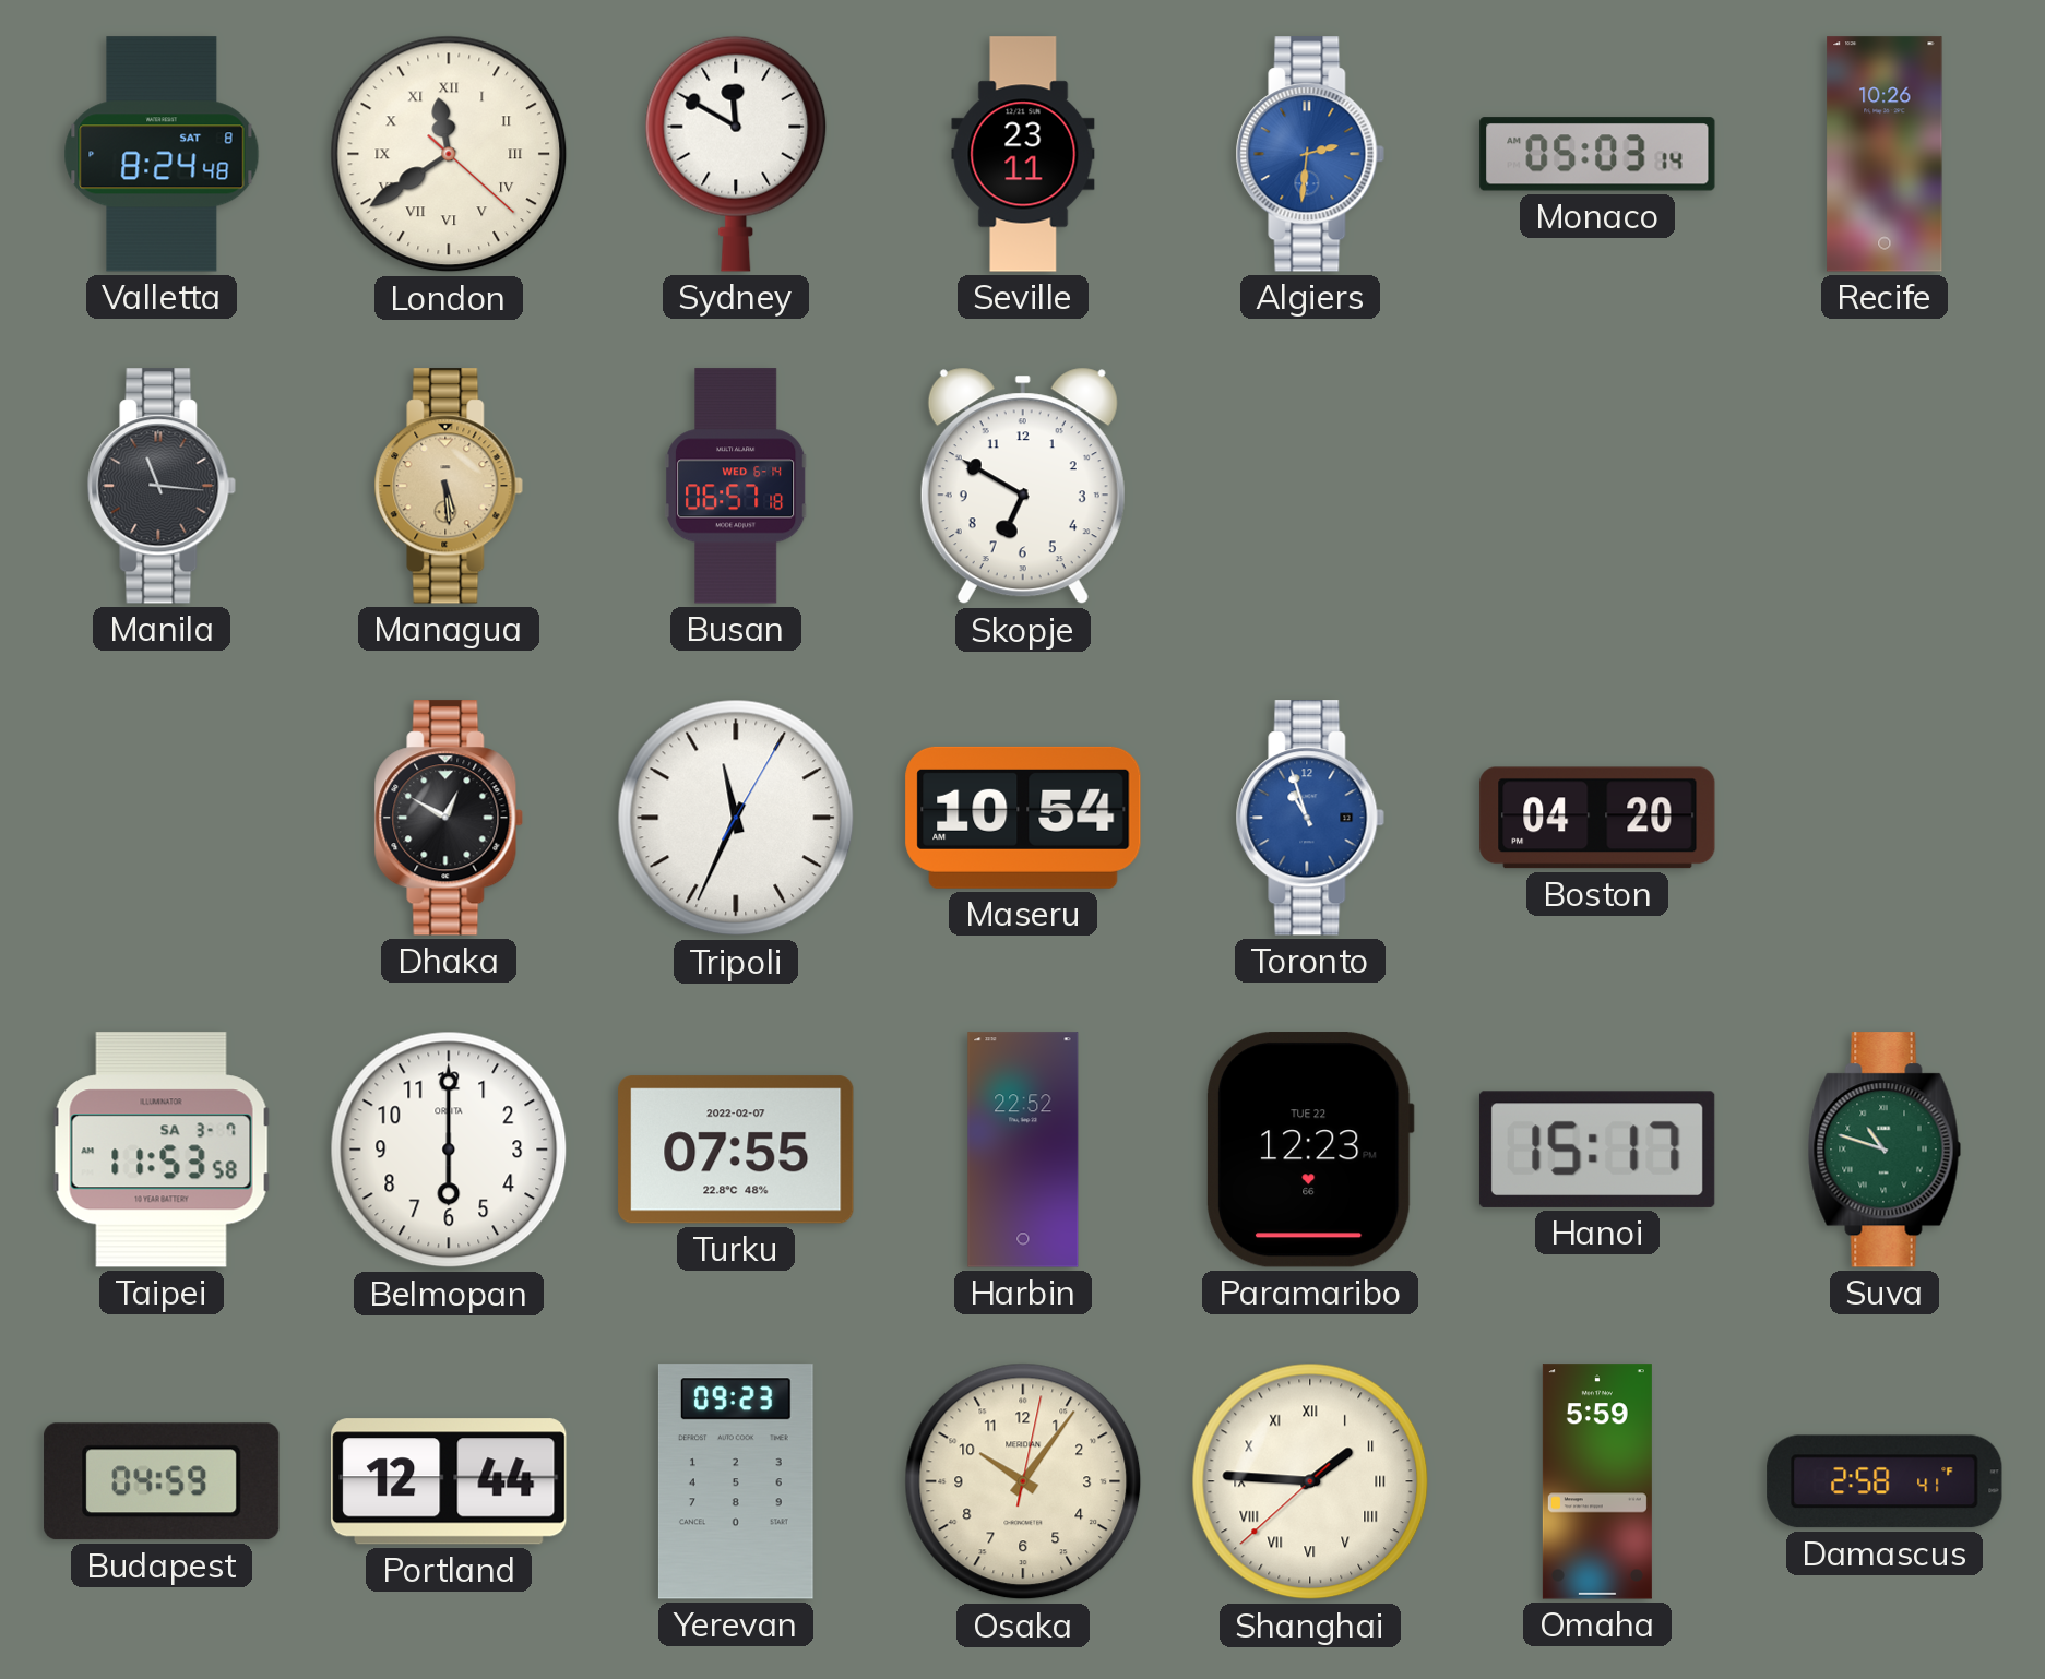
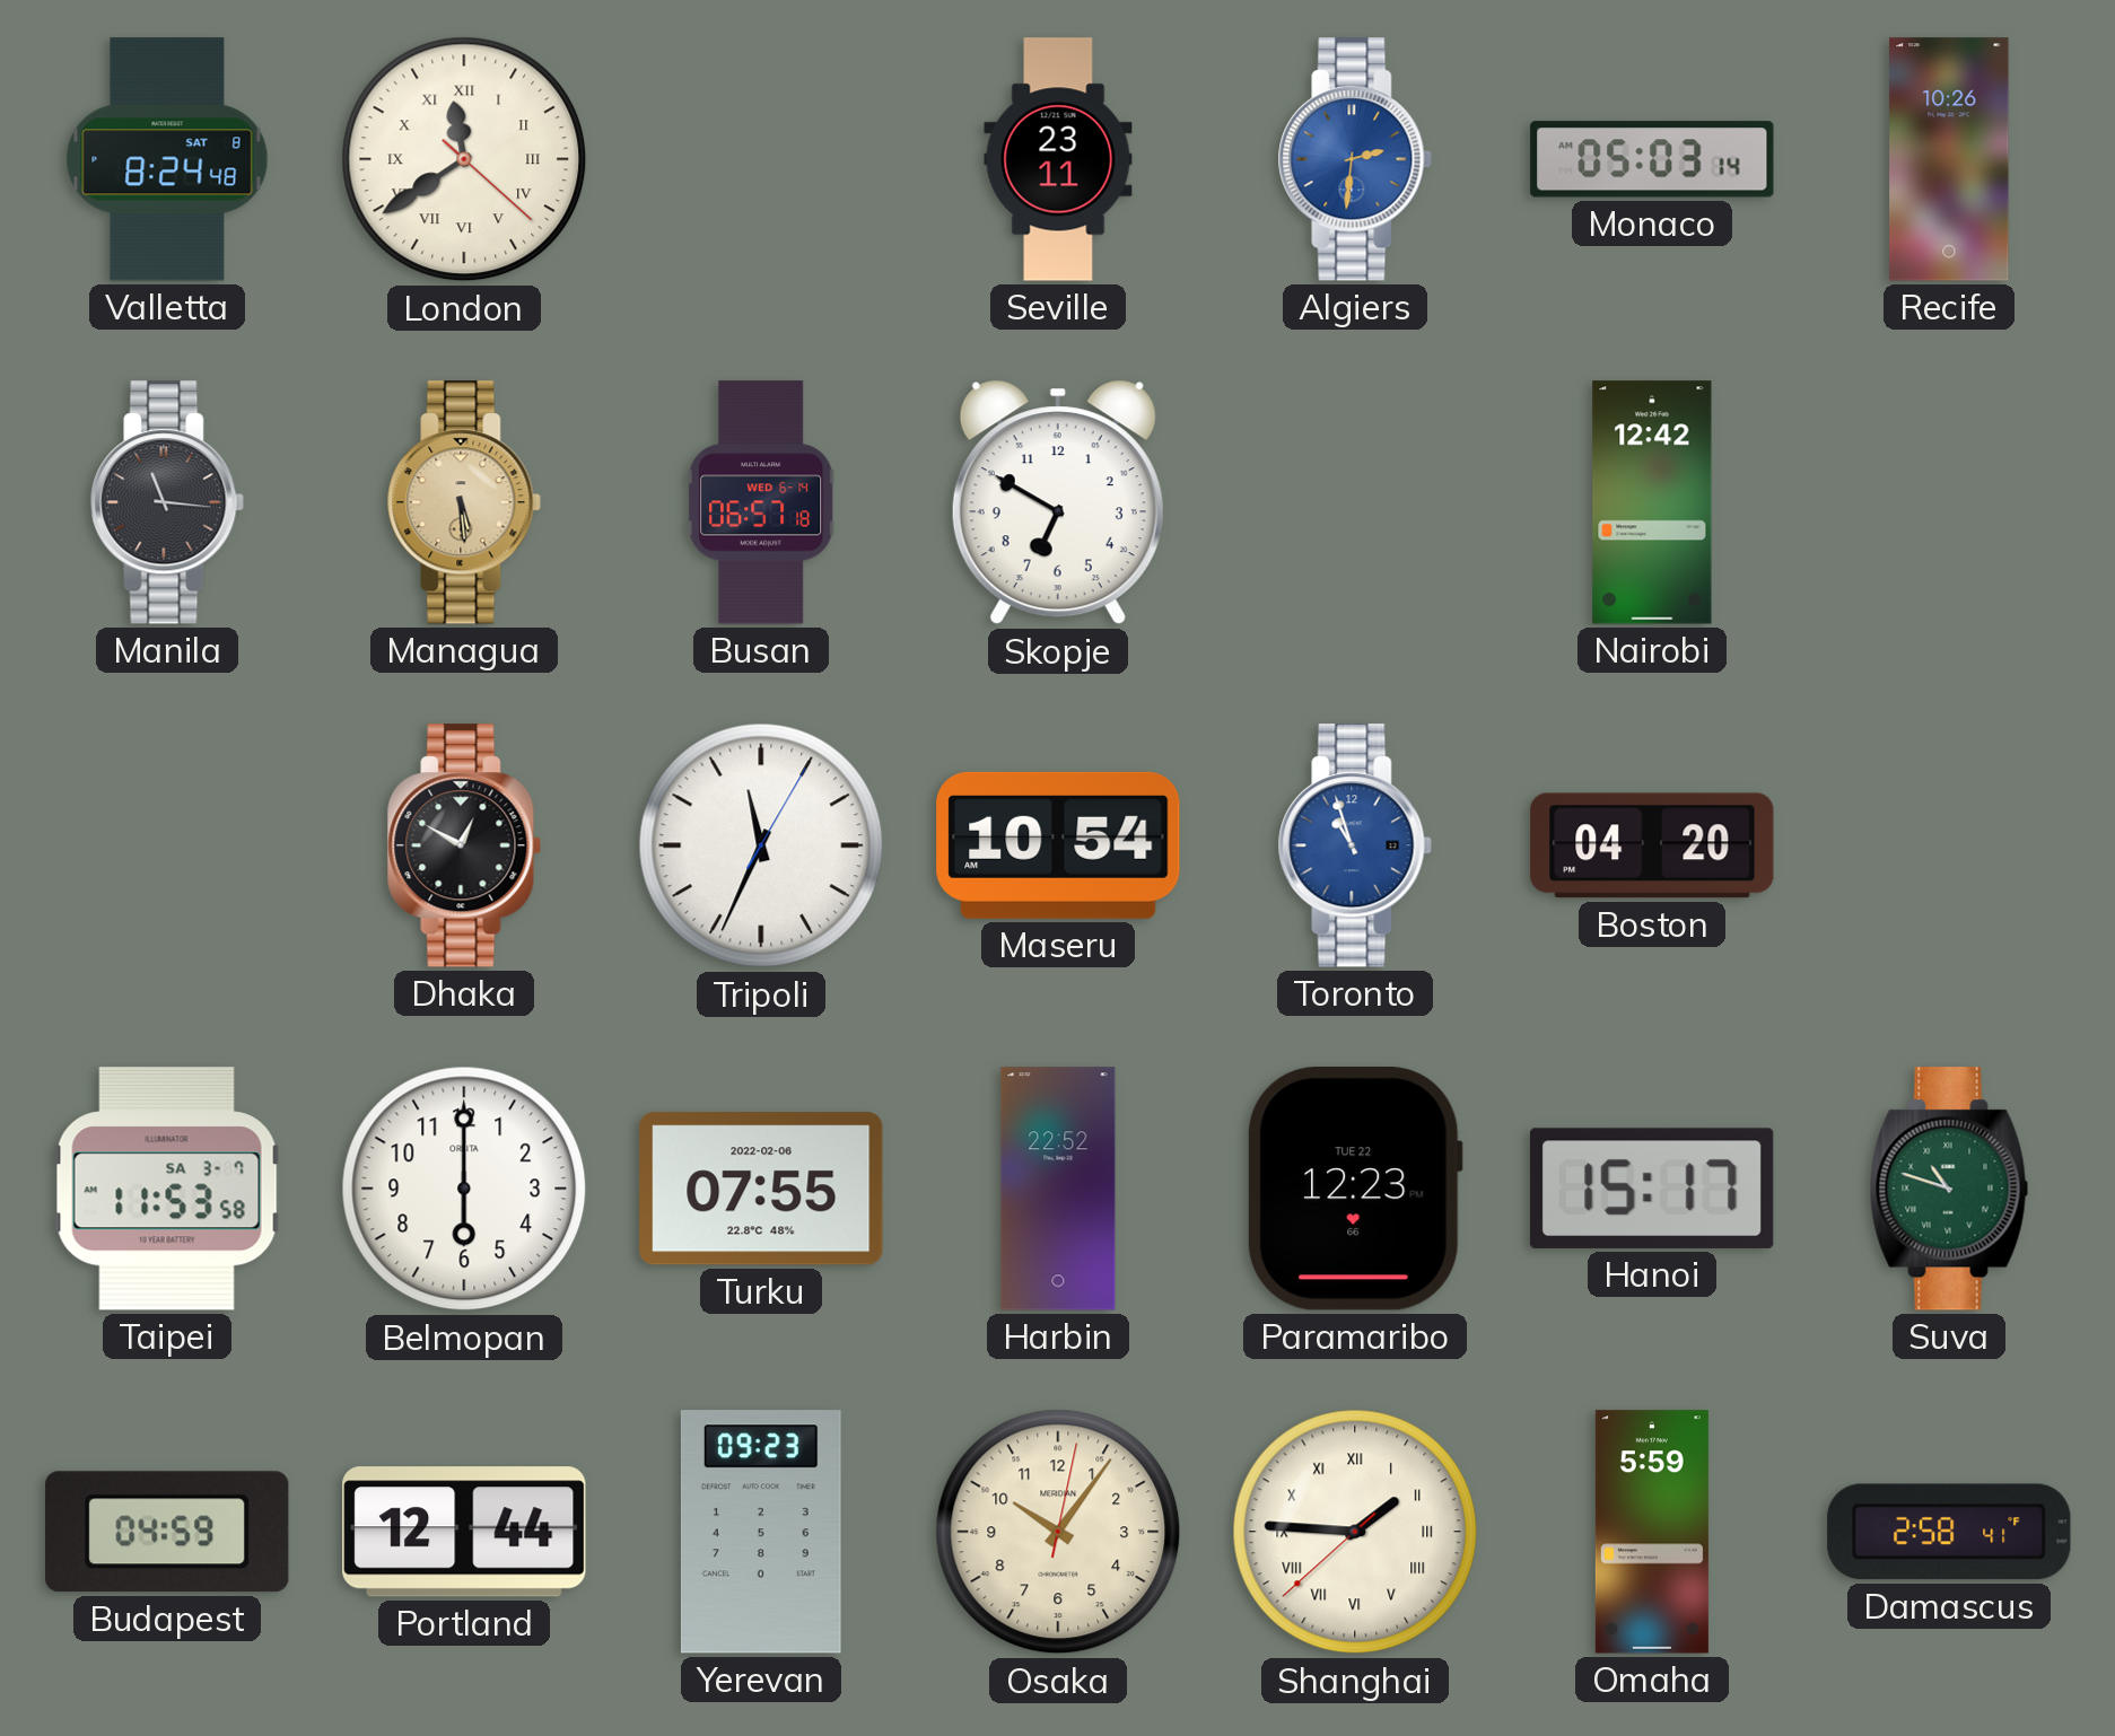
Sydney: 11:50 -> none
Nairobi: none -> 12:42
Turku date: 2022-02-07 -> 2022-02-06
